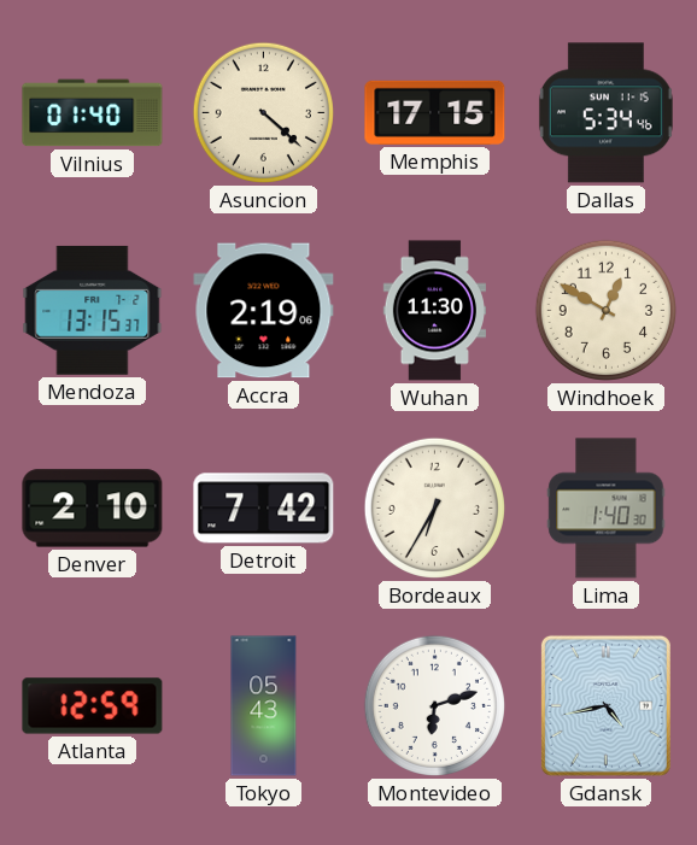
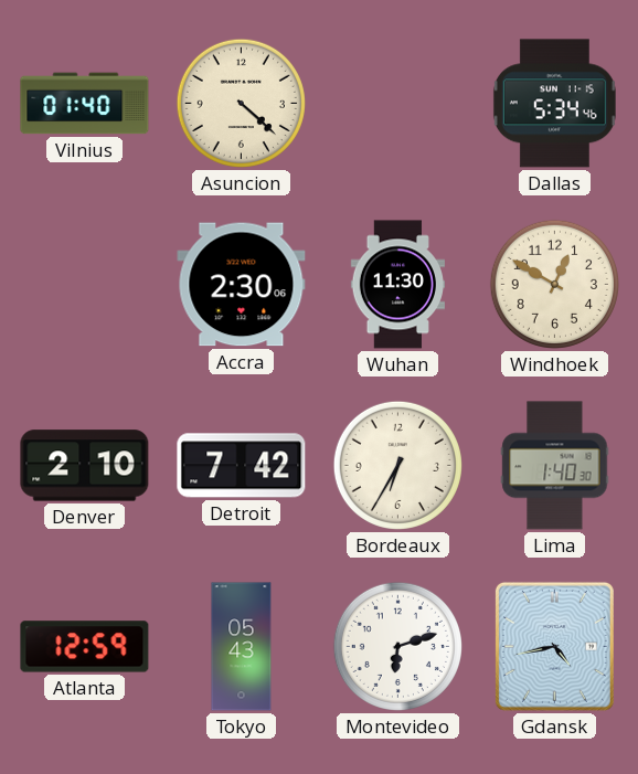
Memphis: 17:15 -> none
Mendoza: 13:15 -> none
Accra: 2:19 -> 2:30
